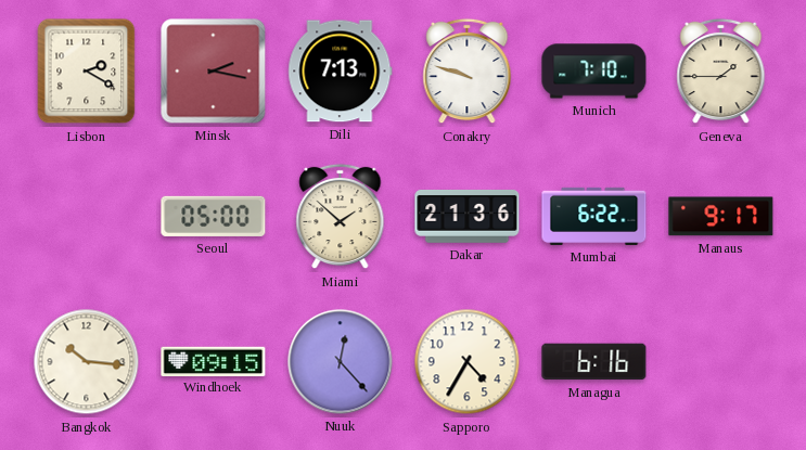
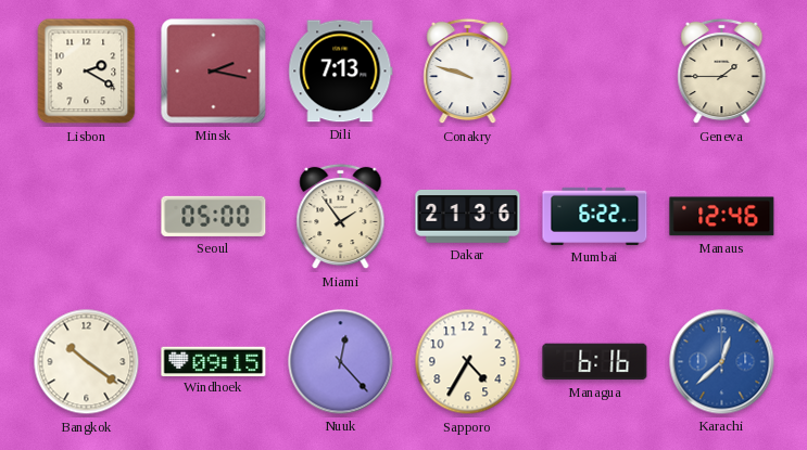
Munich: 7:10 -> none
Miami: 1:52 -> 1:54
Manaus: 9:17 -> 12:46
Bangkok: 10:16 -> 10:21
Karachi: none -> 12:38
